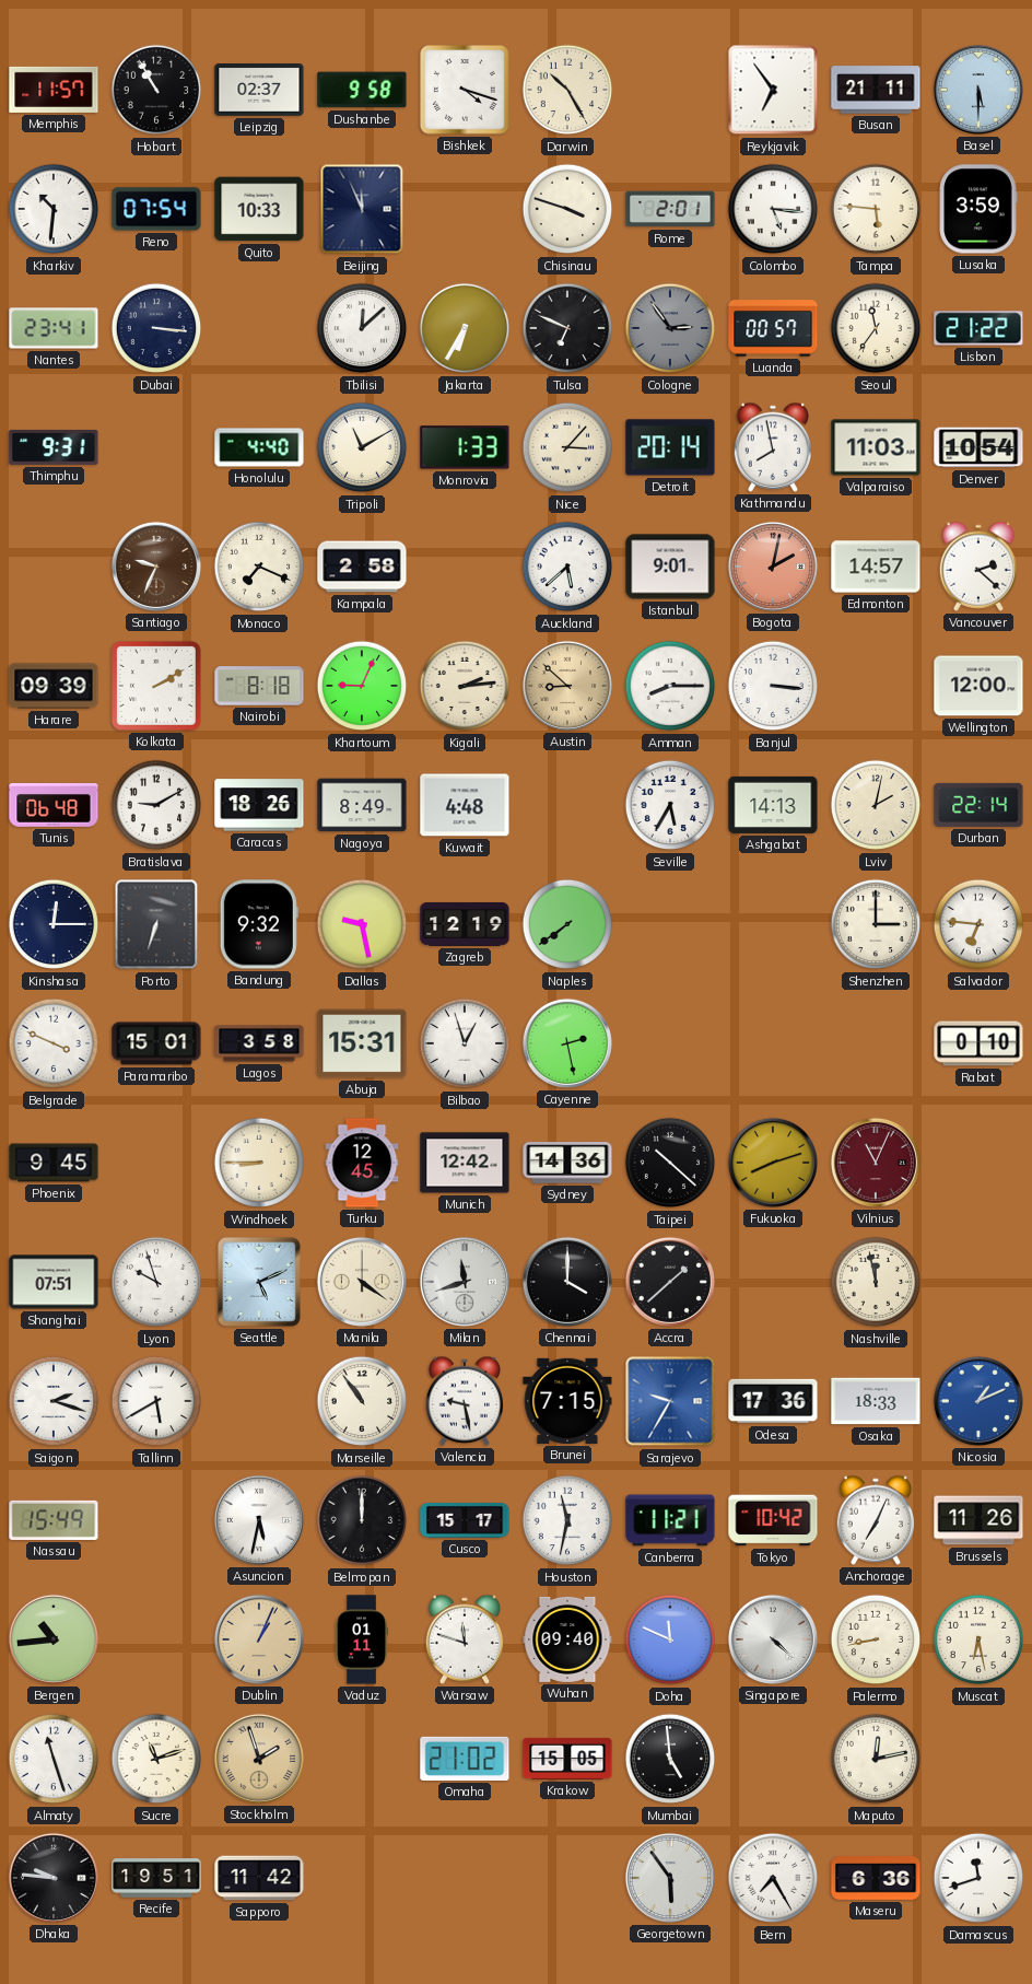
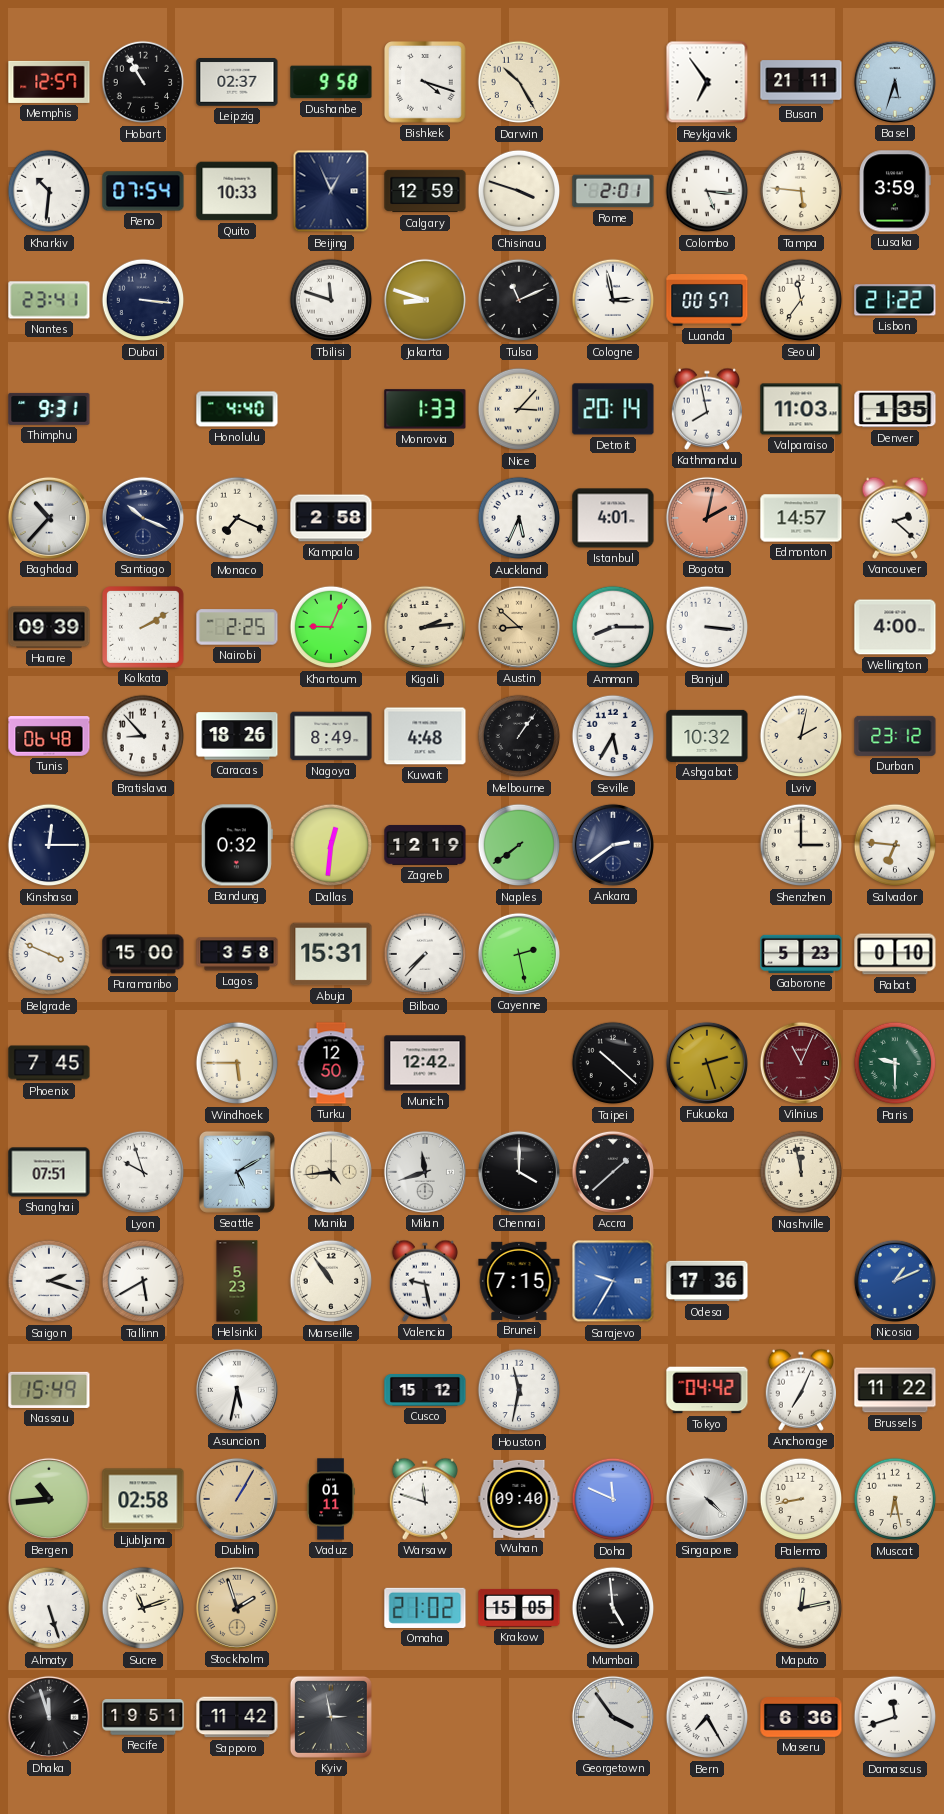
Memphis: 11:57 -> 12:57
Basel: 5:30 -> 5:33
Beijing: 11:56 -> 12:56
Calgary: none -> 12:59
Tbilisi: 12:08 -> 11:48
Jakarta: 6:35 -> 8:48
Tulsa: 6:49 -> 11:11
Cologne: 2:54 -> 2:58
Cologne dial: grey -> white
Tripoli: 11:10 -> none
Denver: 10:54 -> 1:35
Baghdad: none -> 10:37
Santiago: 9:34 -> 10:19
Santiago dial: brown -> navy
Auckland: 5:38 -> 5:34
Istanbul: 9:01 -> 4:01
Nairobi: 8:18 -> 2:25
Wellington: 12:00 -> 4:00
Bratislava: 9:10 -> 8:53
Melbourne: none -> 1:06
Ashgabat: 14:13 -> 10:32
Durban: 22:14 -> 23:12
Porto: 6:33 -> none
Bandung: 9:32 -> 0:32
Dallas: 9:28 -> 12:31
Ankara: none -> 2:39
Paramaribo: 15:01 -> 15:00
Bilbao: 12:57 -> 7:37
Gaborone: none -> 5:23
Phoenix: 9:45 -> 7:45
Windhoek: 8:45 -> 5:45
Turku: 12:45 -> 12:50
Sydney: 14:36 -> none
Fukuoka: 8:12 -> 2:27
Paris: none -> 9:30
Seattle: 5:11 -> 5:10
Manila: 4:21 -> 4:44
Helsinki: none -> 5:23
Osaka: 18:33 -> none
Belmopan: 12:00 -> none
Cusco: 15:17 -> 15:12
Canberra: 11:21 -> none
Tokyo: 10:42 -> 04:42
Brussels: 11:26 -> 11:22
Ljubljana: none -> 02:58
Dublin: 1:04 -> 1:05
Almaty: 11:27 -> 5:27
Dhaka: 9:46 -> 11:57
Kyiv: none -> 2:58
Georgetown: 5:54 -> 3:54
